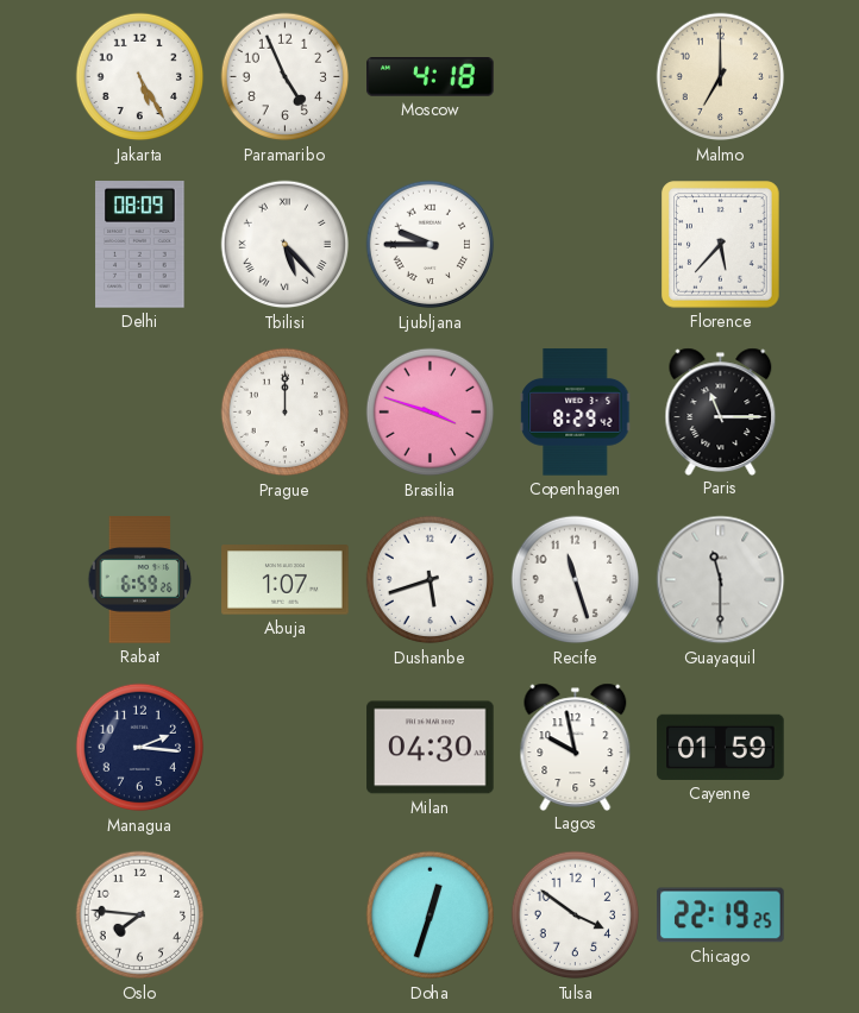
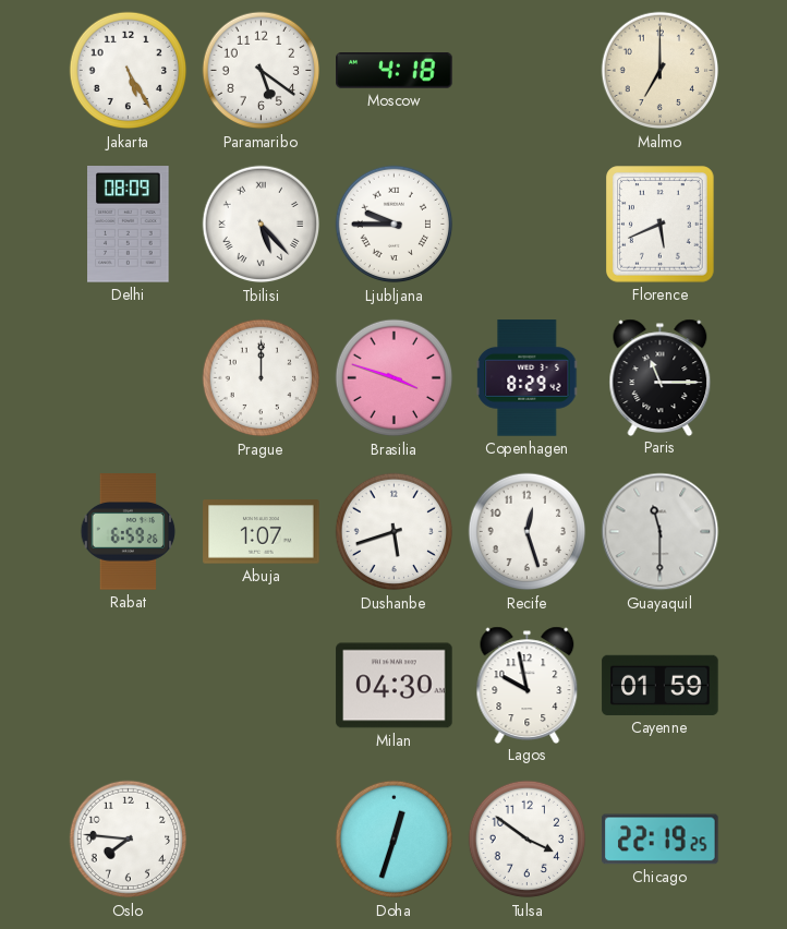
Paramaribo: 4:56 -> 5:21
Florence: 5:37 -> 5:41
Recife: 11:27 -> 12:27
Managua: 2:16 -> none
